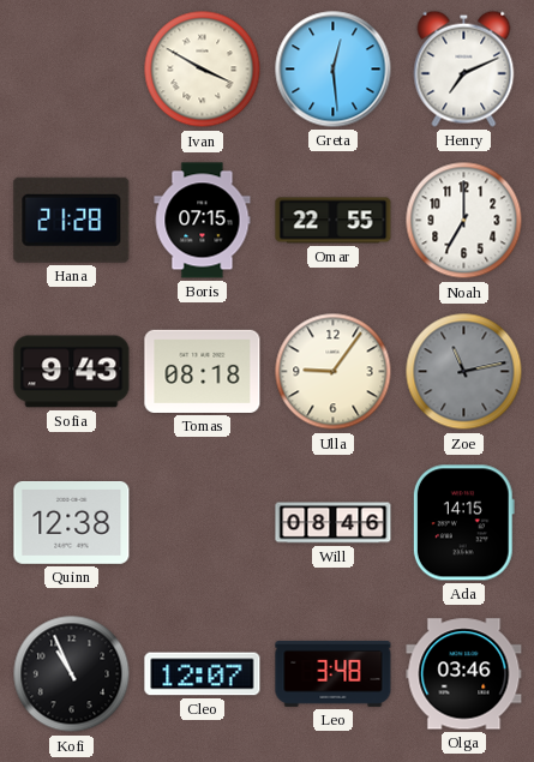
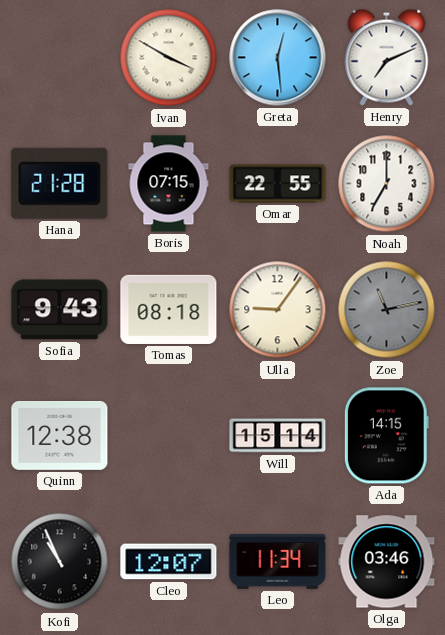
Will: 08:46 -> 15:14
Leo: 3:48 -> 11:34
